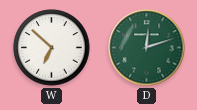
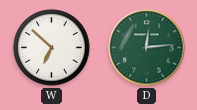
D: 12:12 -> 12:14
